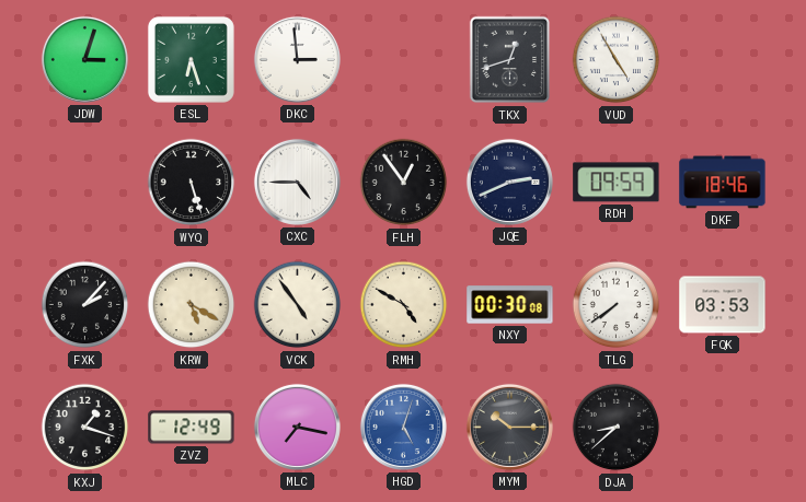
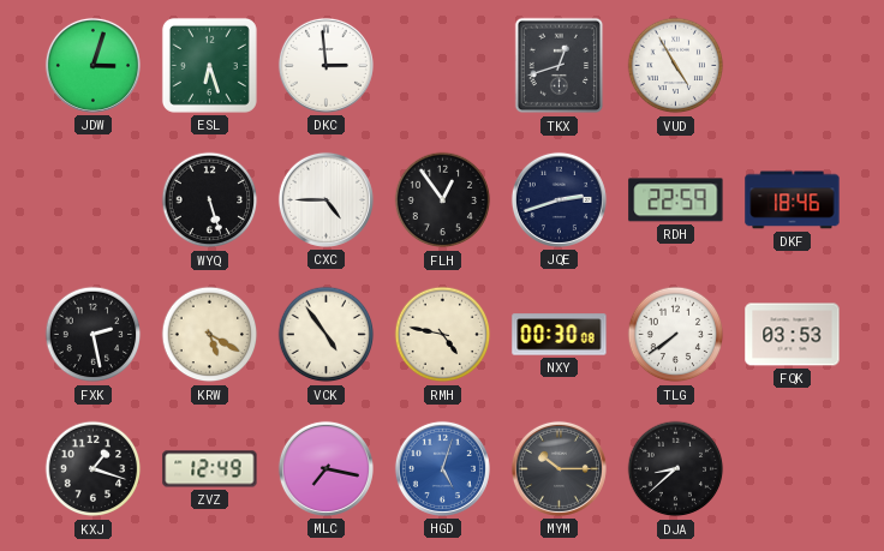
JQE: 2:41 -> 2:42
RDH: 09:59 -> 22:59
FXK: 2:07 -> 2:28
RMH: 4:50 -> 4:47
